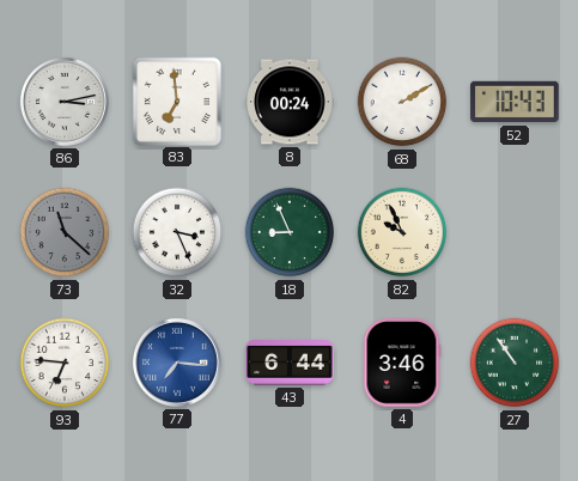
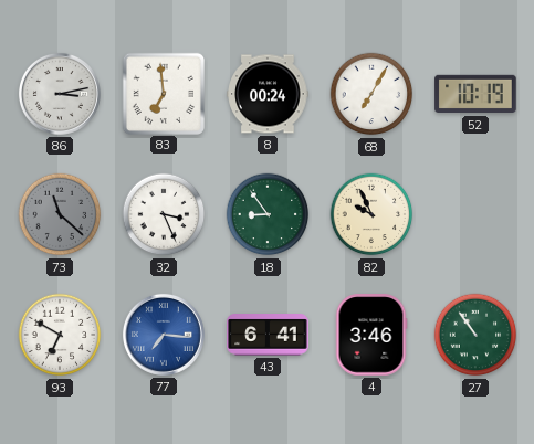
68: 2:10 -> 7:05
52: 10:43 -> 10:19
18: 8:56 -> 8:54
93: 6:46 -> 6:50
43: 6:44 -> 6:41
